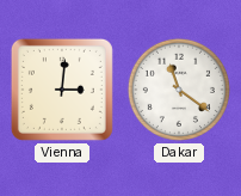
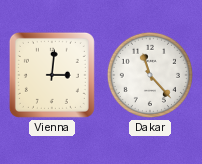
Dakar: 11:21 -> 11:23
